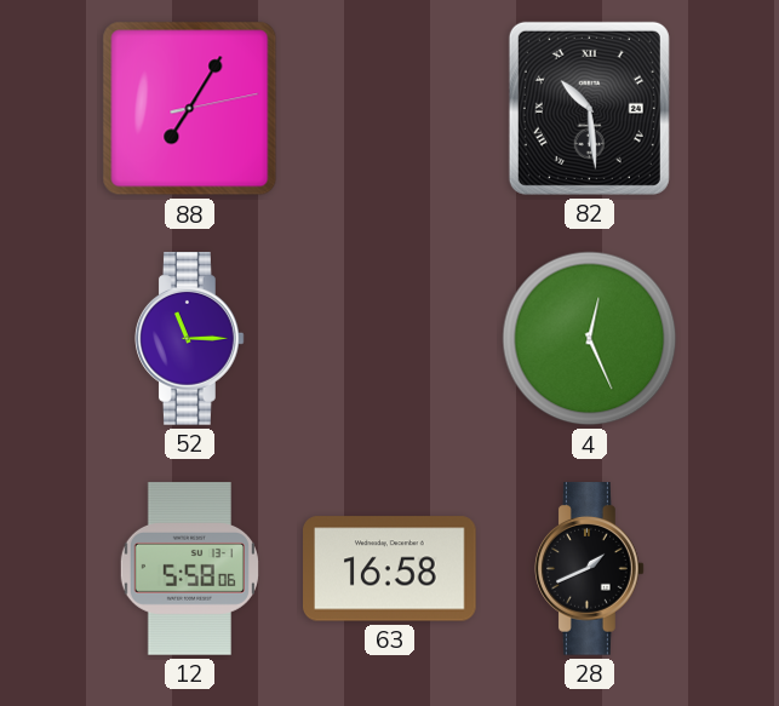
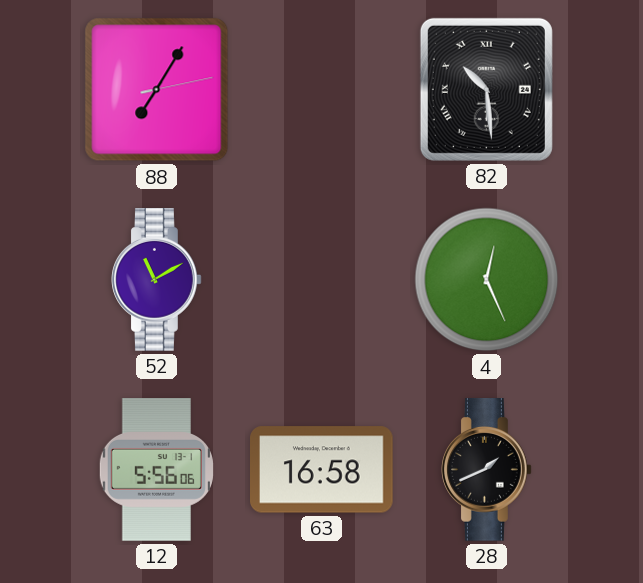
52: 11:15 -> 11:10
12: 5:58 -> 5:56
